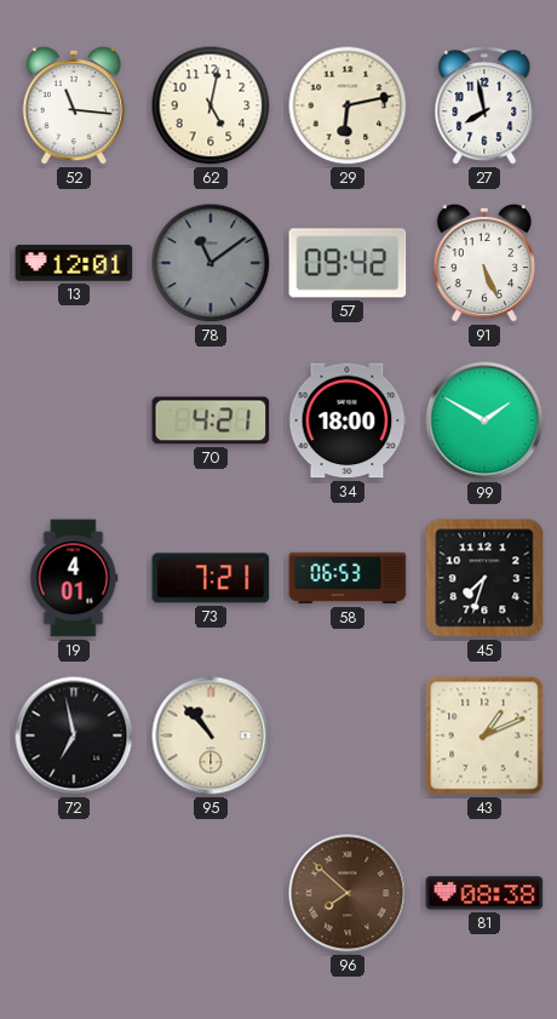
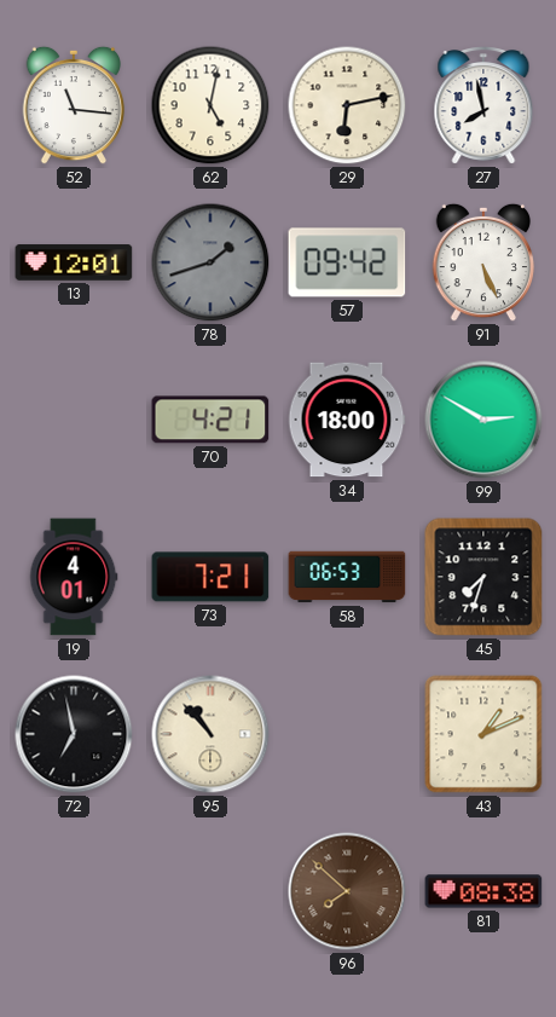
78: 11:09 -> 1:42
99: 1:50 -> 2:50
